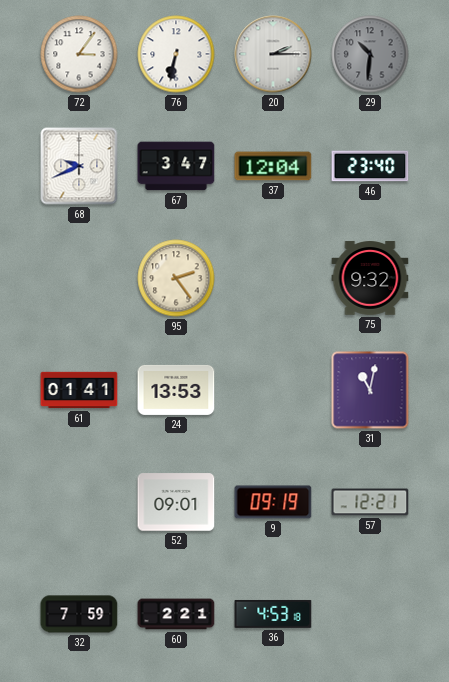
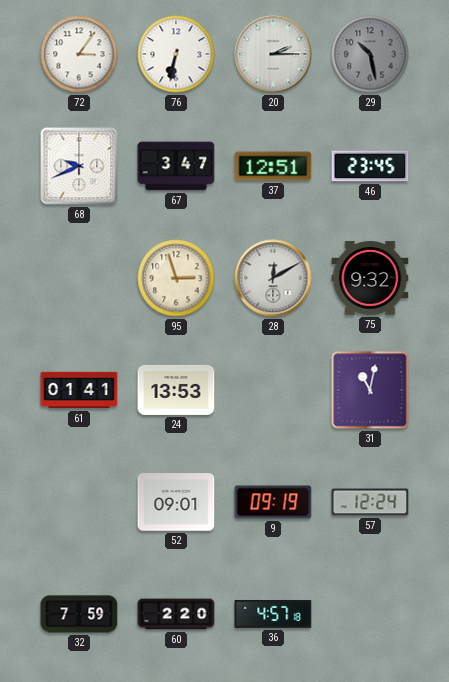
29: 10:31 -> 10:28
37: 12:04 -> 12:51
46: 23:40 -> 23:45
95: 2:24 -> 2:57
28: none -> 12:10
57: 12:21 -> 12:24
60: 2:21 -> 2:20
36: 4:53 -> 4:57
